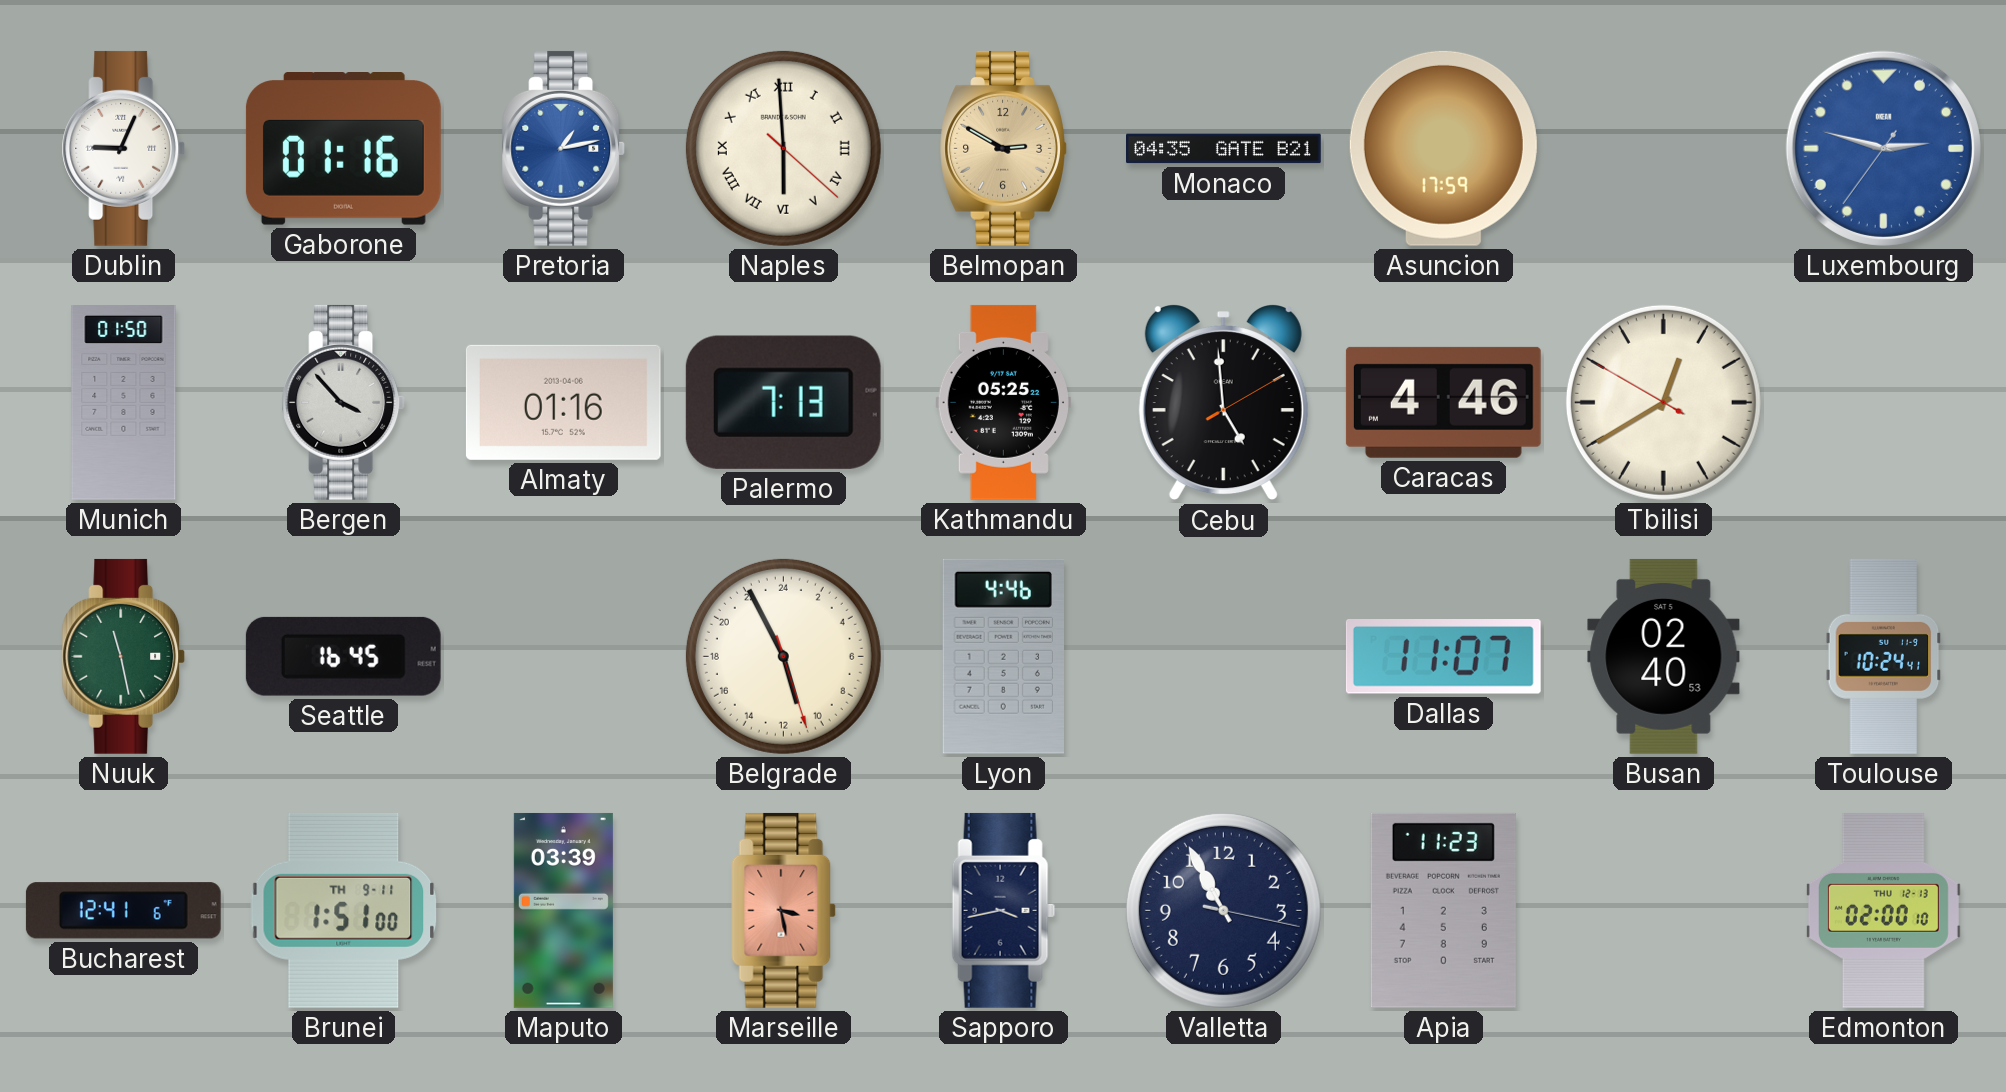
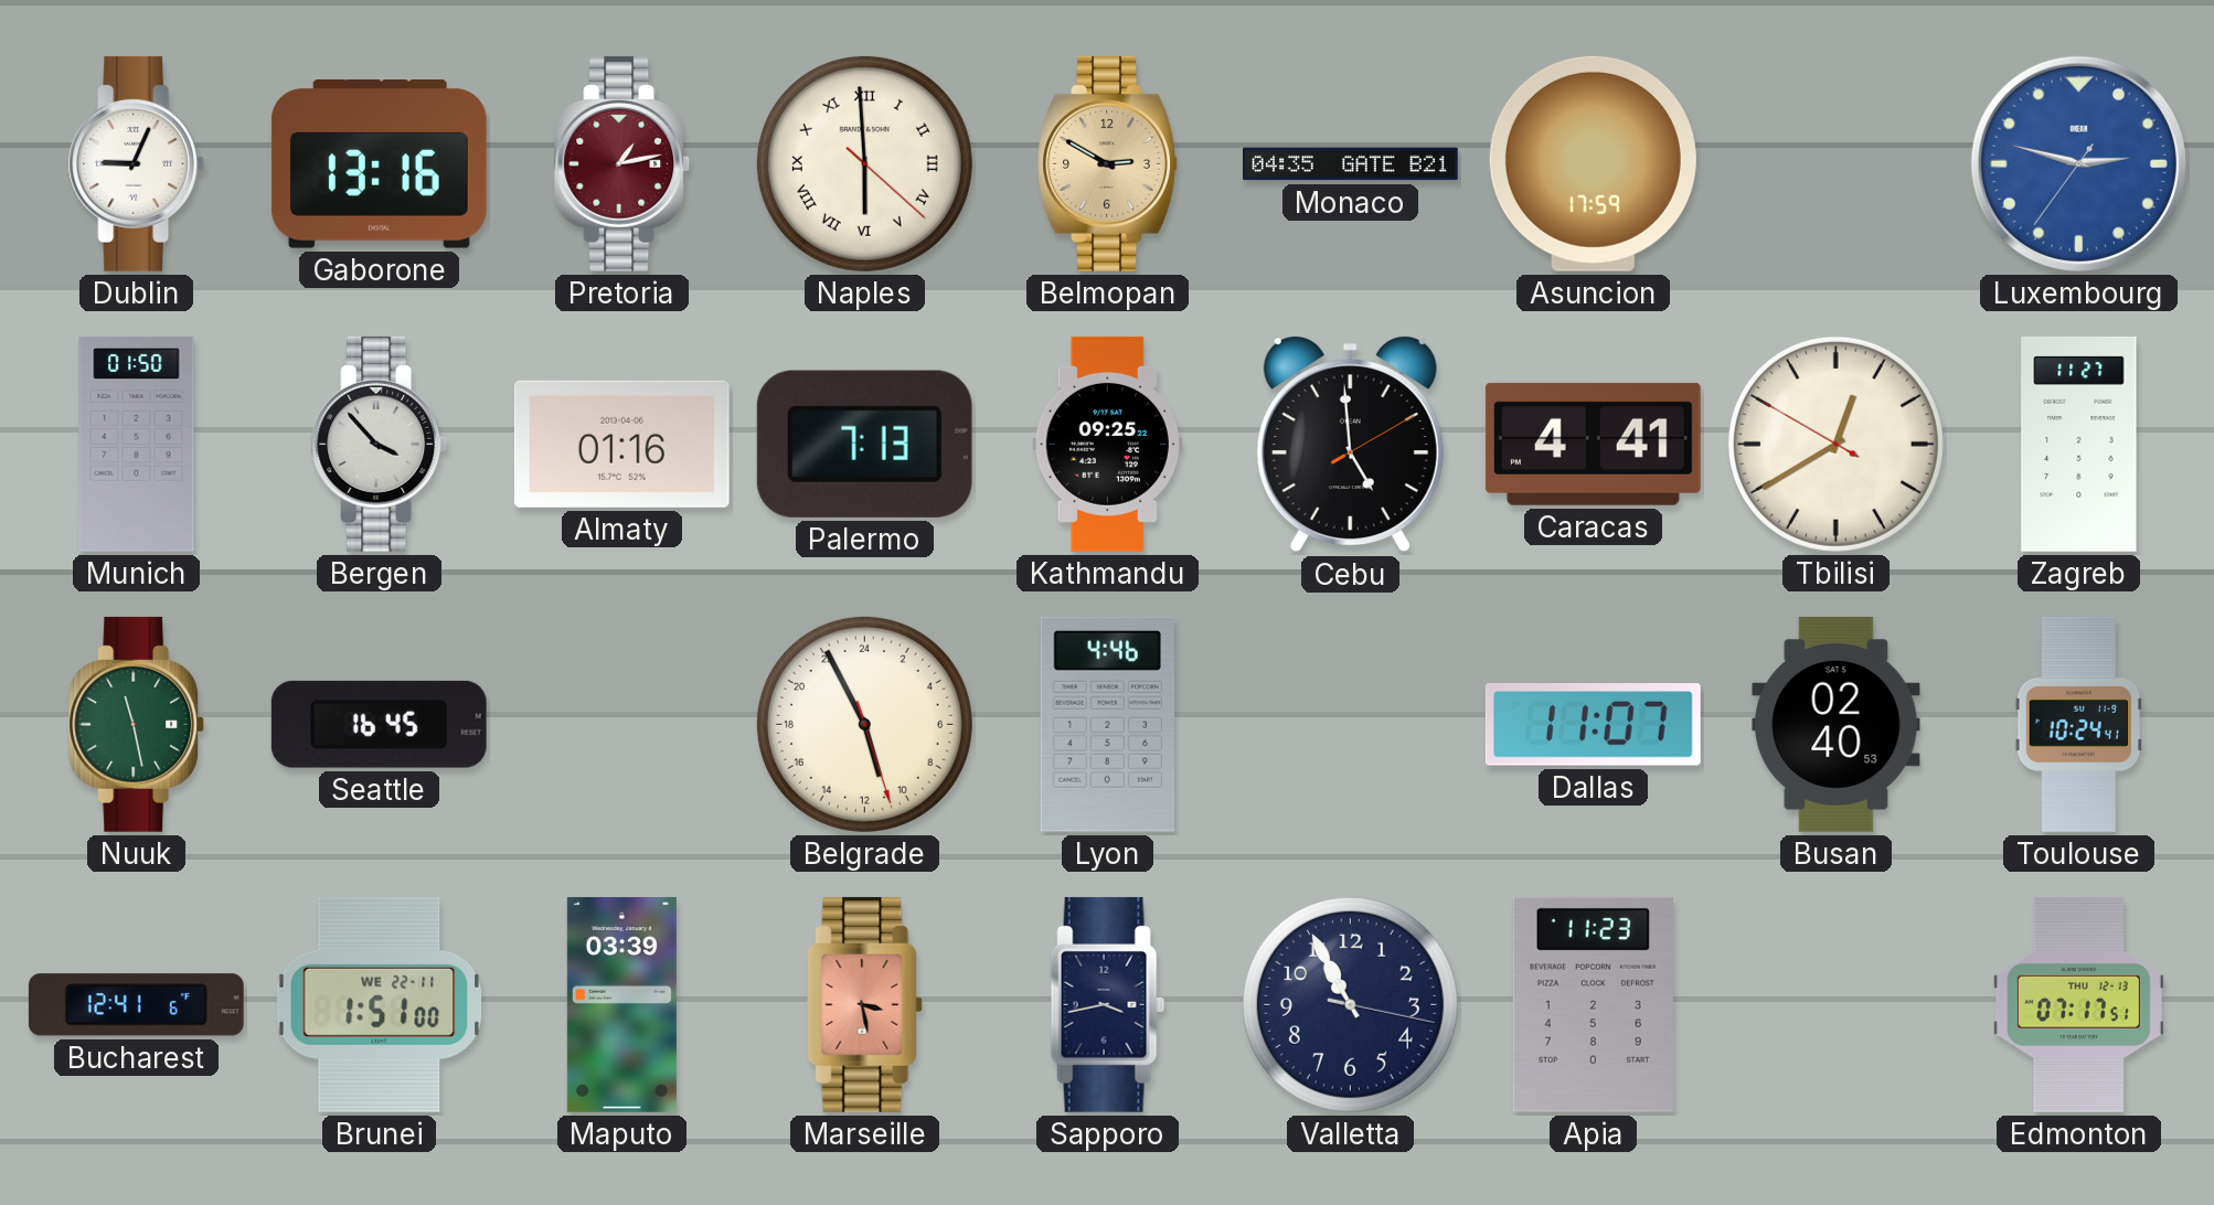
Gaborone: 01:16 -> 13:16
Pretoria dial: blue -> burgundy
Kathmandu: 05:25 -> 09:25
Caracas: 4:46 -> 4:41
Zagreb: none -> 11:27
Brunei date: TH 9-11 -> WE 22-11
Edmonton: 02:00 -> 07:17
